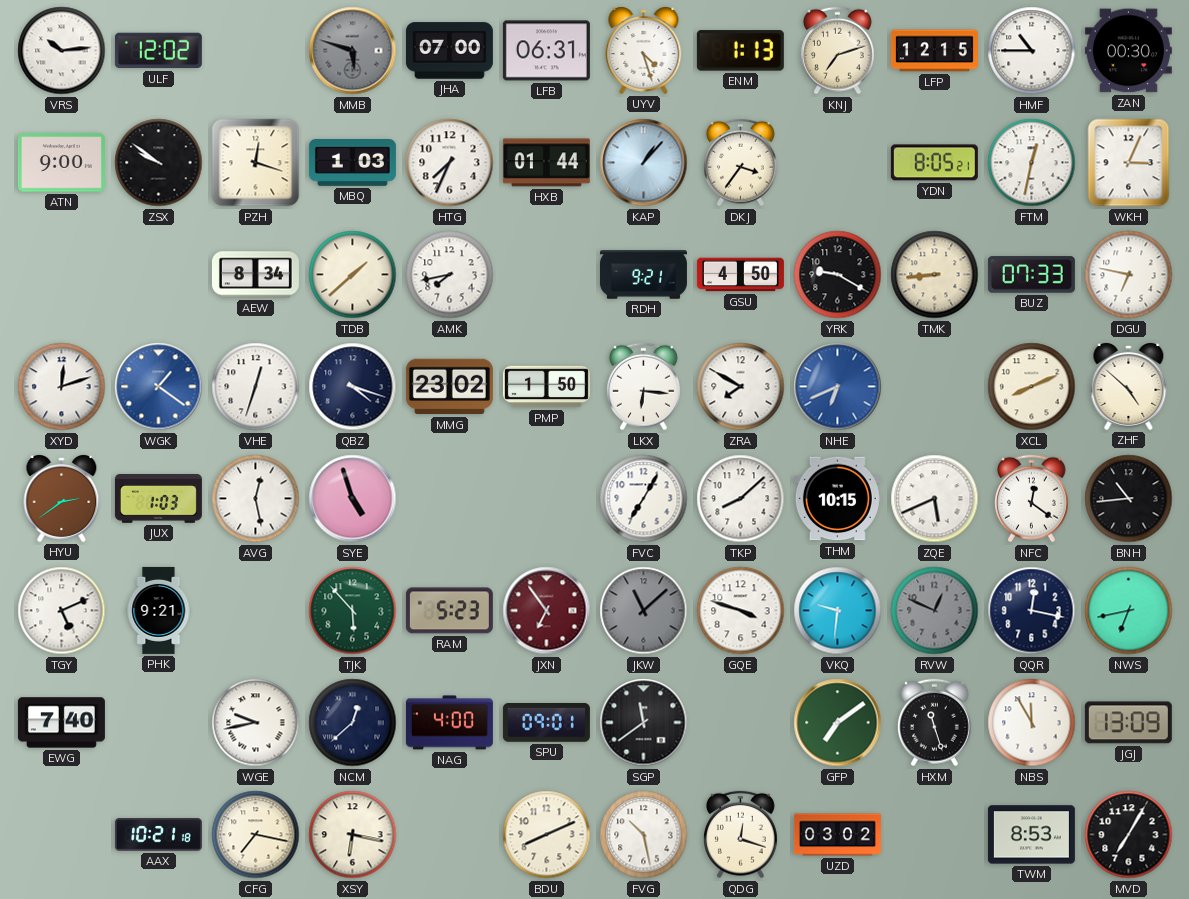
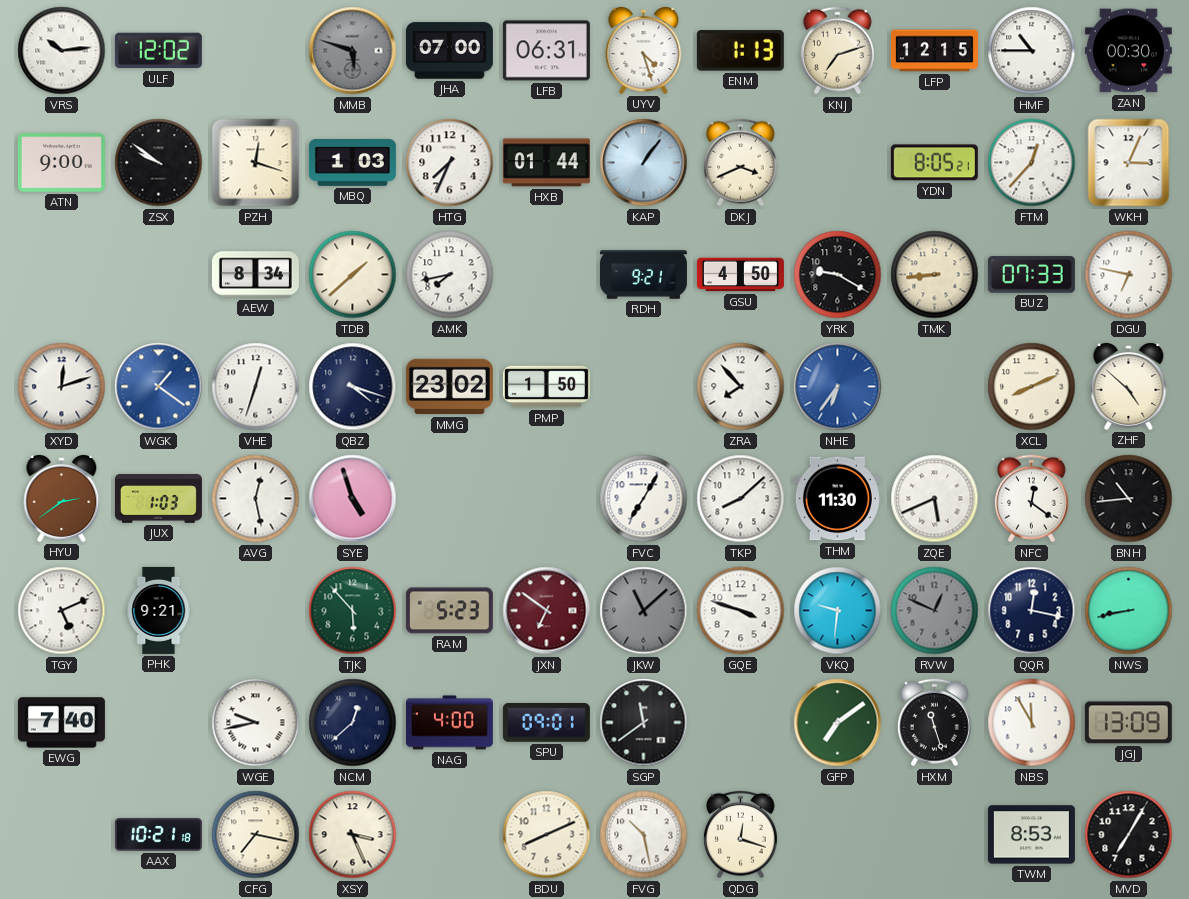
KAP: 1:07 -> 1:06
DKJ: 3:36 -> 3:41
FTM: 12:32 -> 12:37
LKX: 6:16 -> none
ZRA: 7:50 -> 7:53
NHE: 6:41 -> 6:36
THM: 10:15 -> 11:30
JXN: 6:54 -> 6:51
NWS: 6:43 -> 8:43
XSY: 6:17 -> 3:26
UZD: 03:02 -> none
